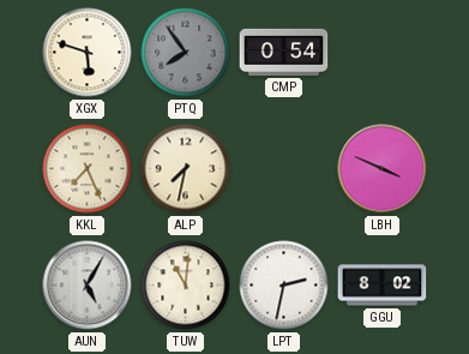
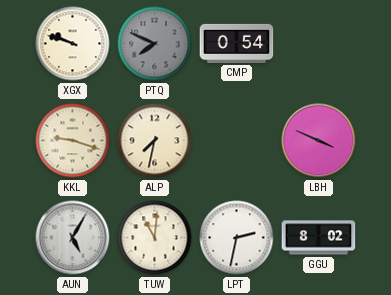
XGX: 5:48 -> 9:48
PTQ: 7:54 -> 7:49
KKL: 7:26 -> 9:18
